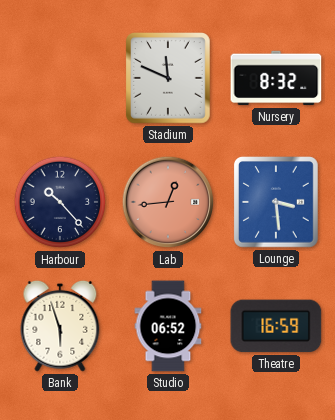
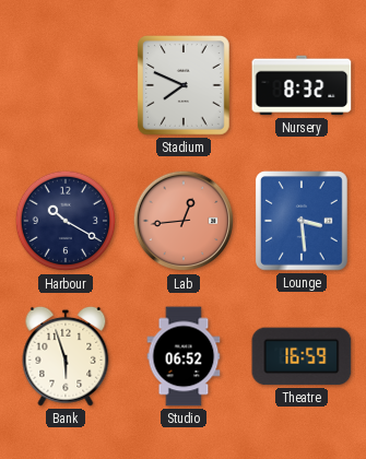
Stadium: 11:49 -> 7:49
Harbour: 10:23 -> 10:20
